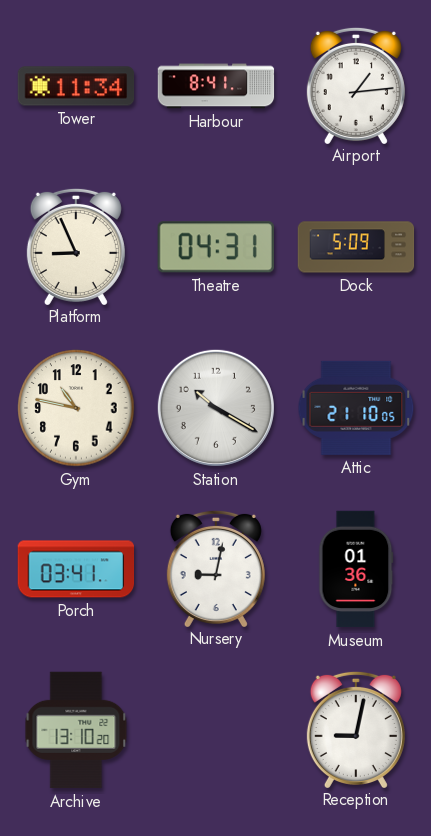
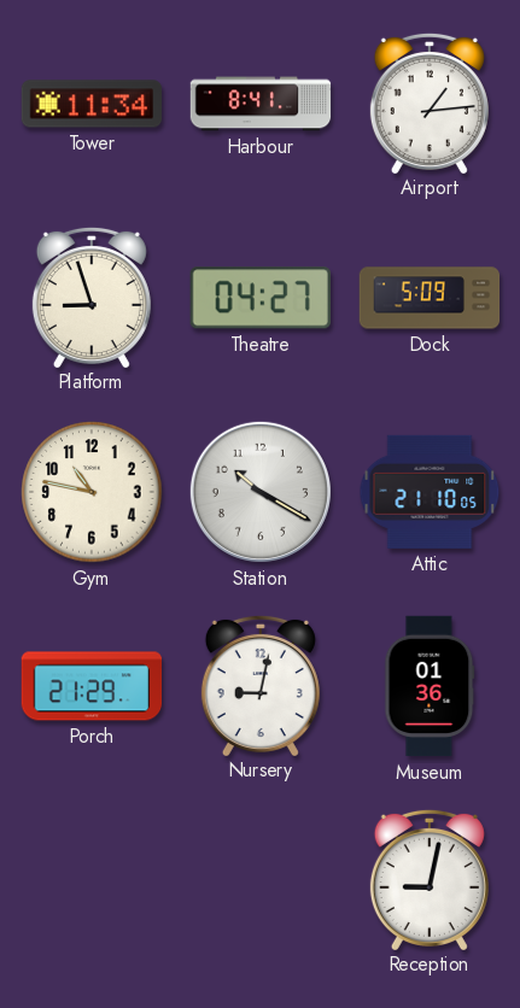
Platform: 8:56 -> 8:57
Theatre: 04:31 -> 04:27
Porch: 03:41 -> 21:29
Archive: 13:10 -> none
